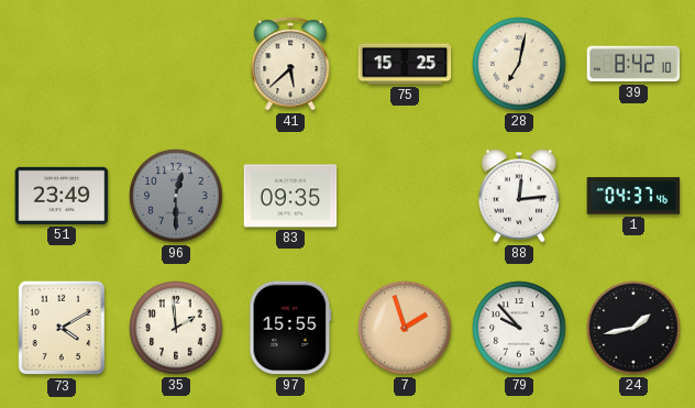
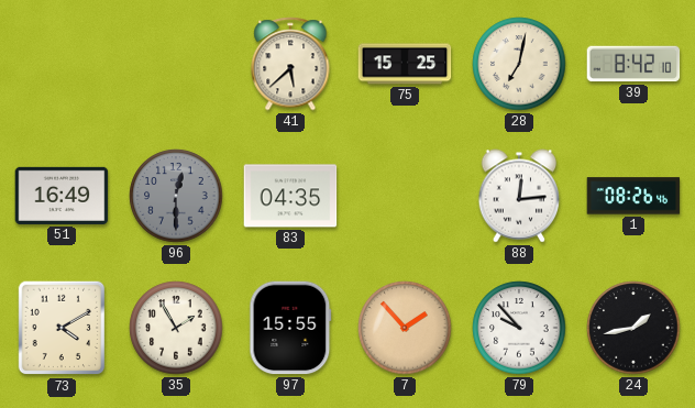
51: 23:49 -> 16:49
83: 09:35 -> 04:35
1: 04:37 -> 08:26
35: 1:59 -> 1:55
7: 1:57 -> 1:53
